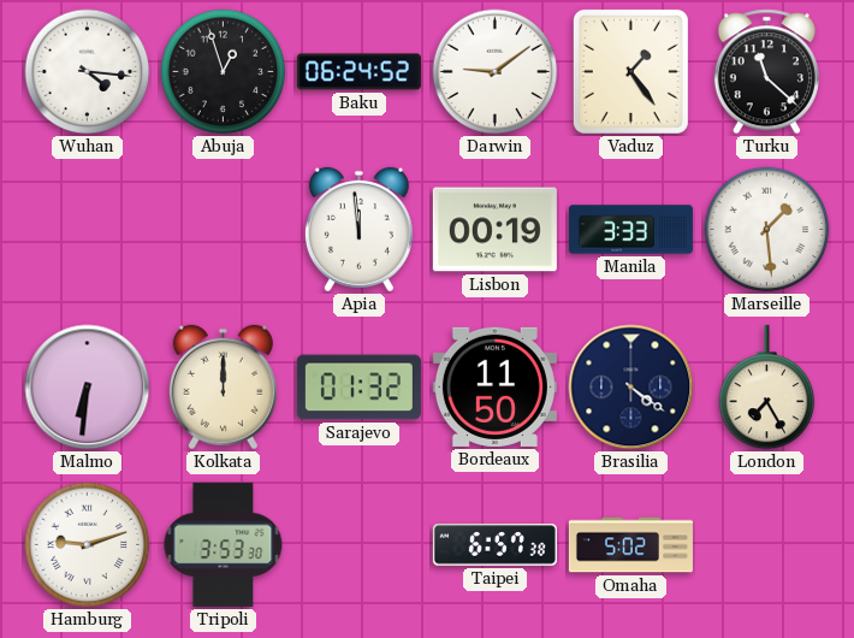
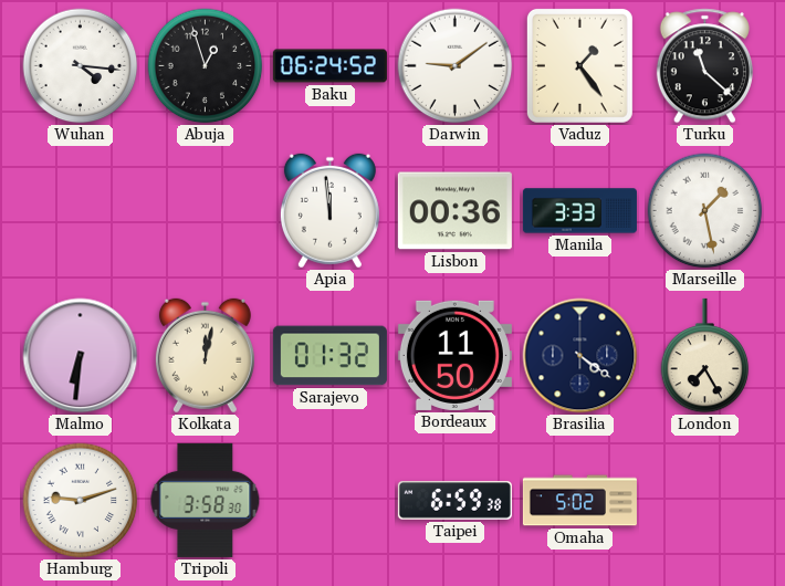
Lisbon: 00:19 -> 00:36
Marseille: 1:29 -> 1:28
Kolkata: 12:00 -> 12:02
Tripoli: 3:53 -> 3:58
Taipei: 6:57 -> 6:59
